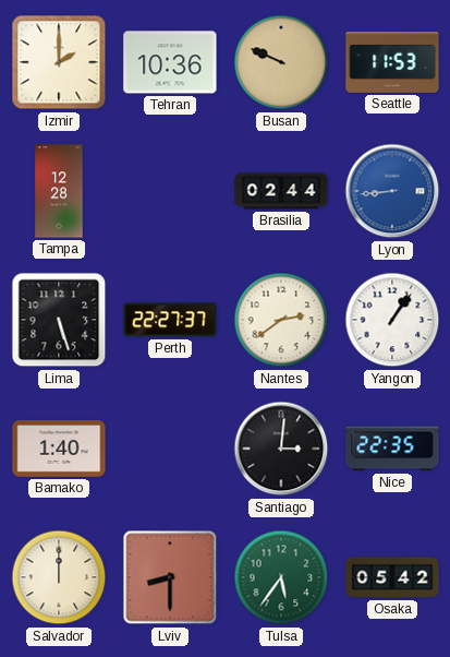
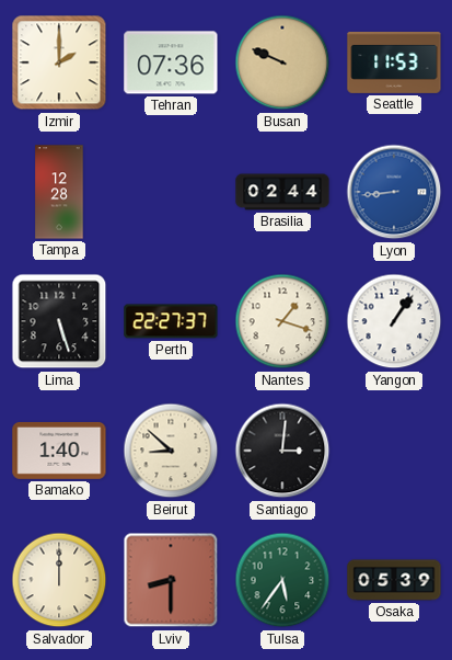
Tehran: 10:36 -> 07:36
Nantes: 2:39 -> 1:18
Beirut: none -> 8:52
Nice: 22:35 -> none
Osaka: 05:42 -> 05:39
